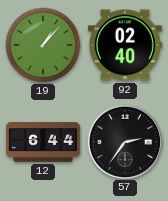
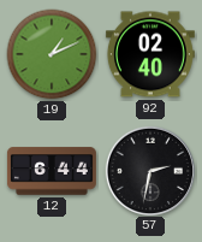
19: 1:07 -> 1:11
57: 2:36 -> 2:32
